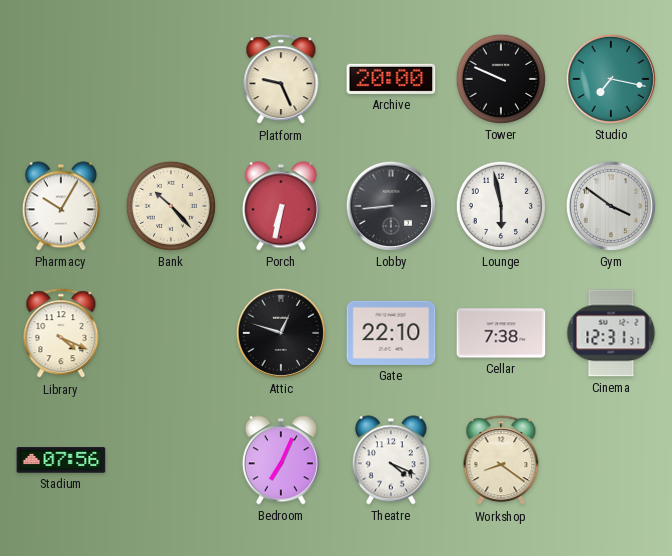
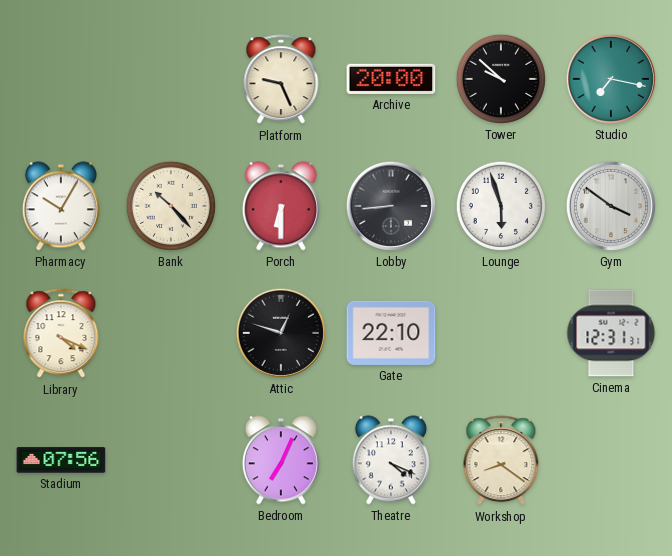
Tower: 9:49 -> 9:52
Porch: 6:32 -> 6:30
Lounge: 5:58 -> 5:57
Cellar: 7:38 -> none
